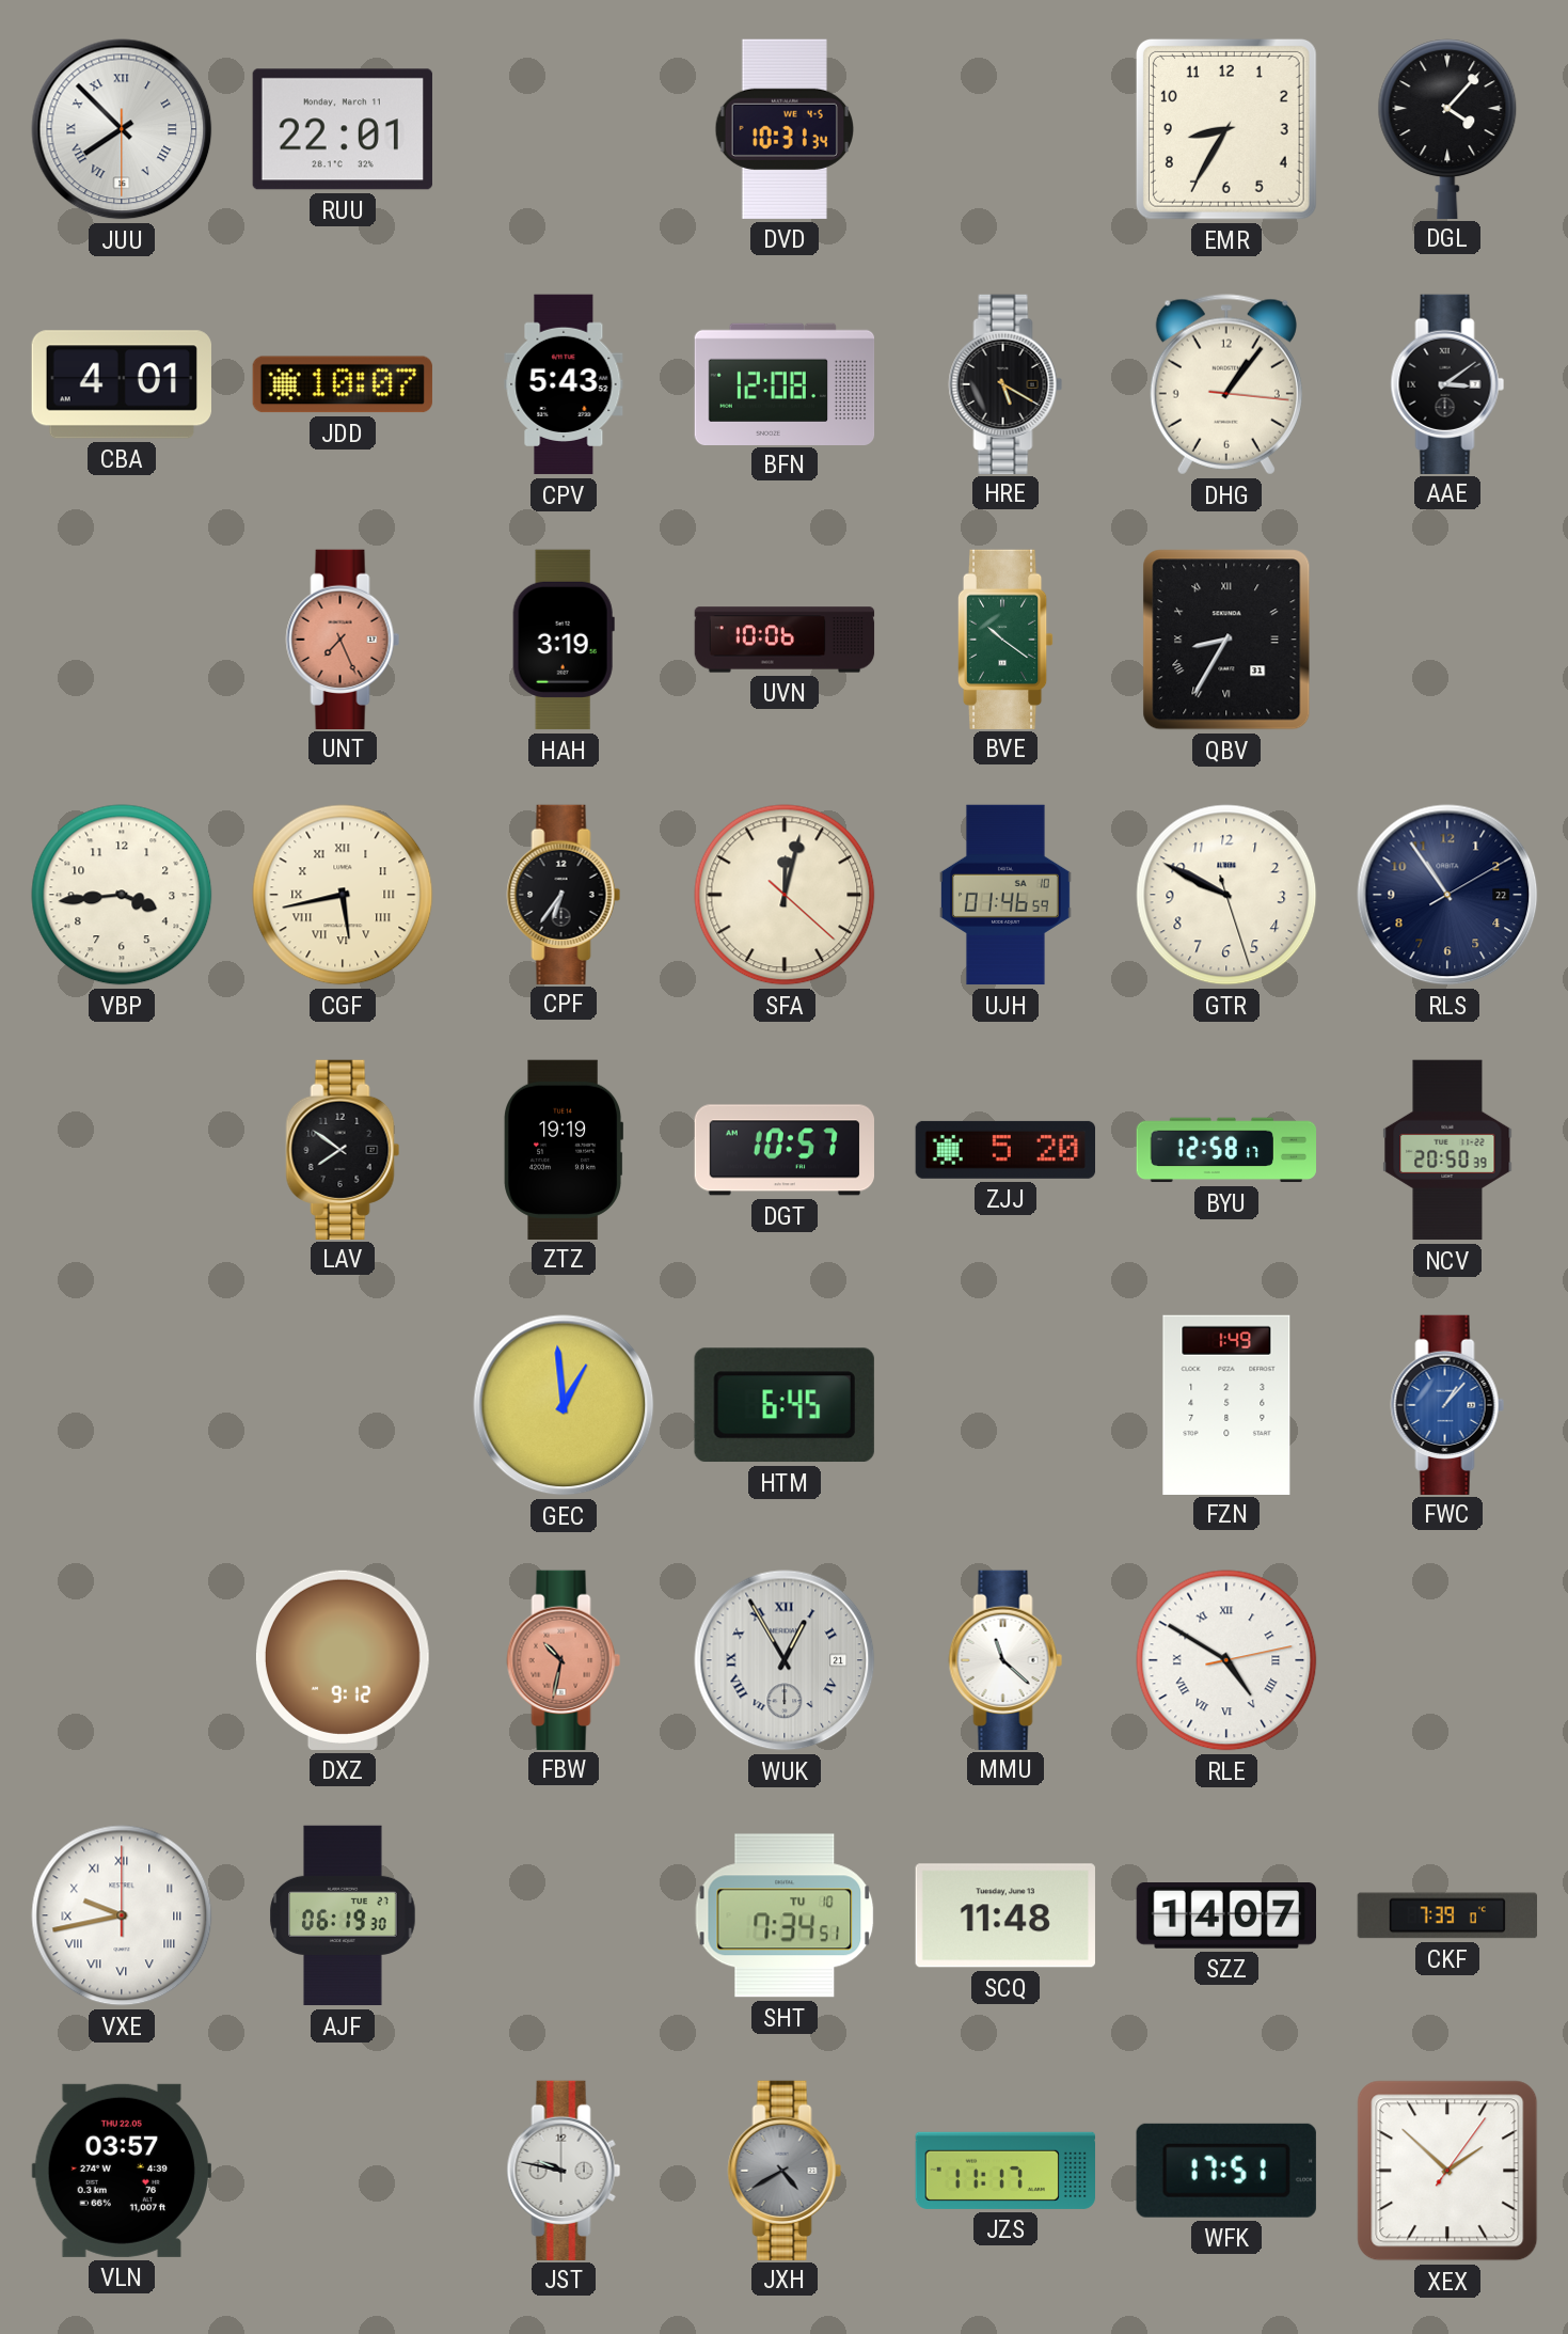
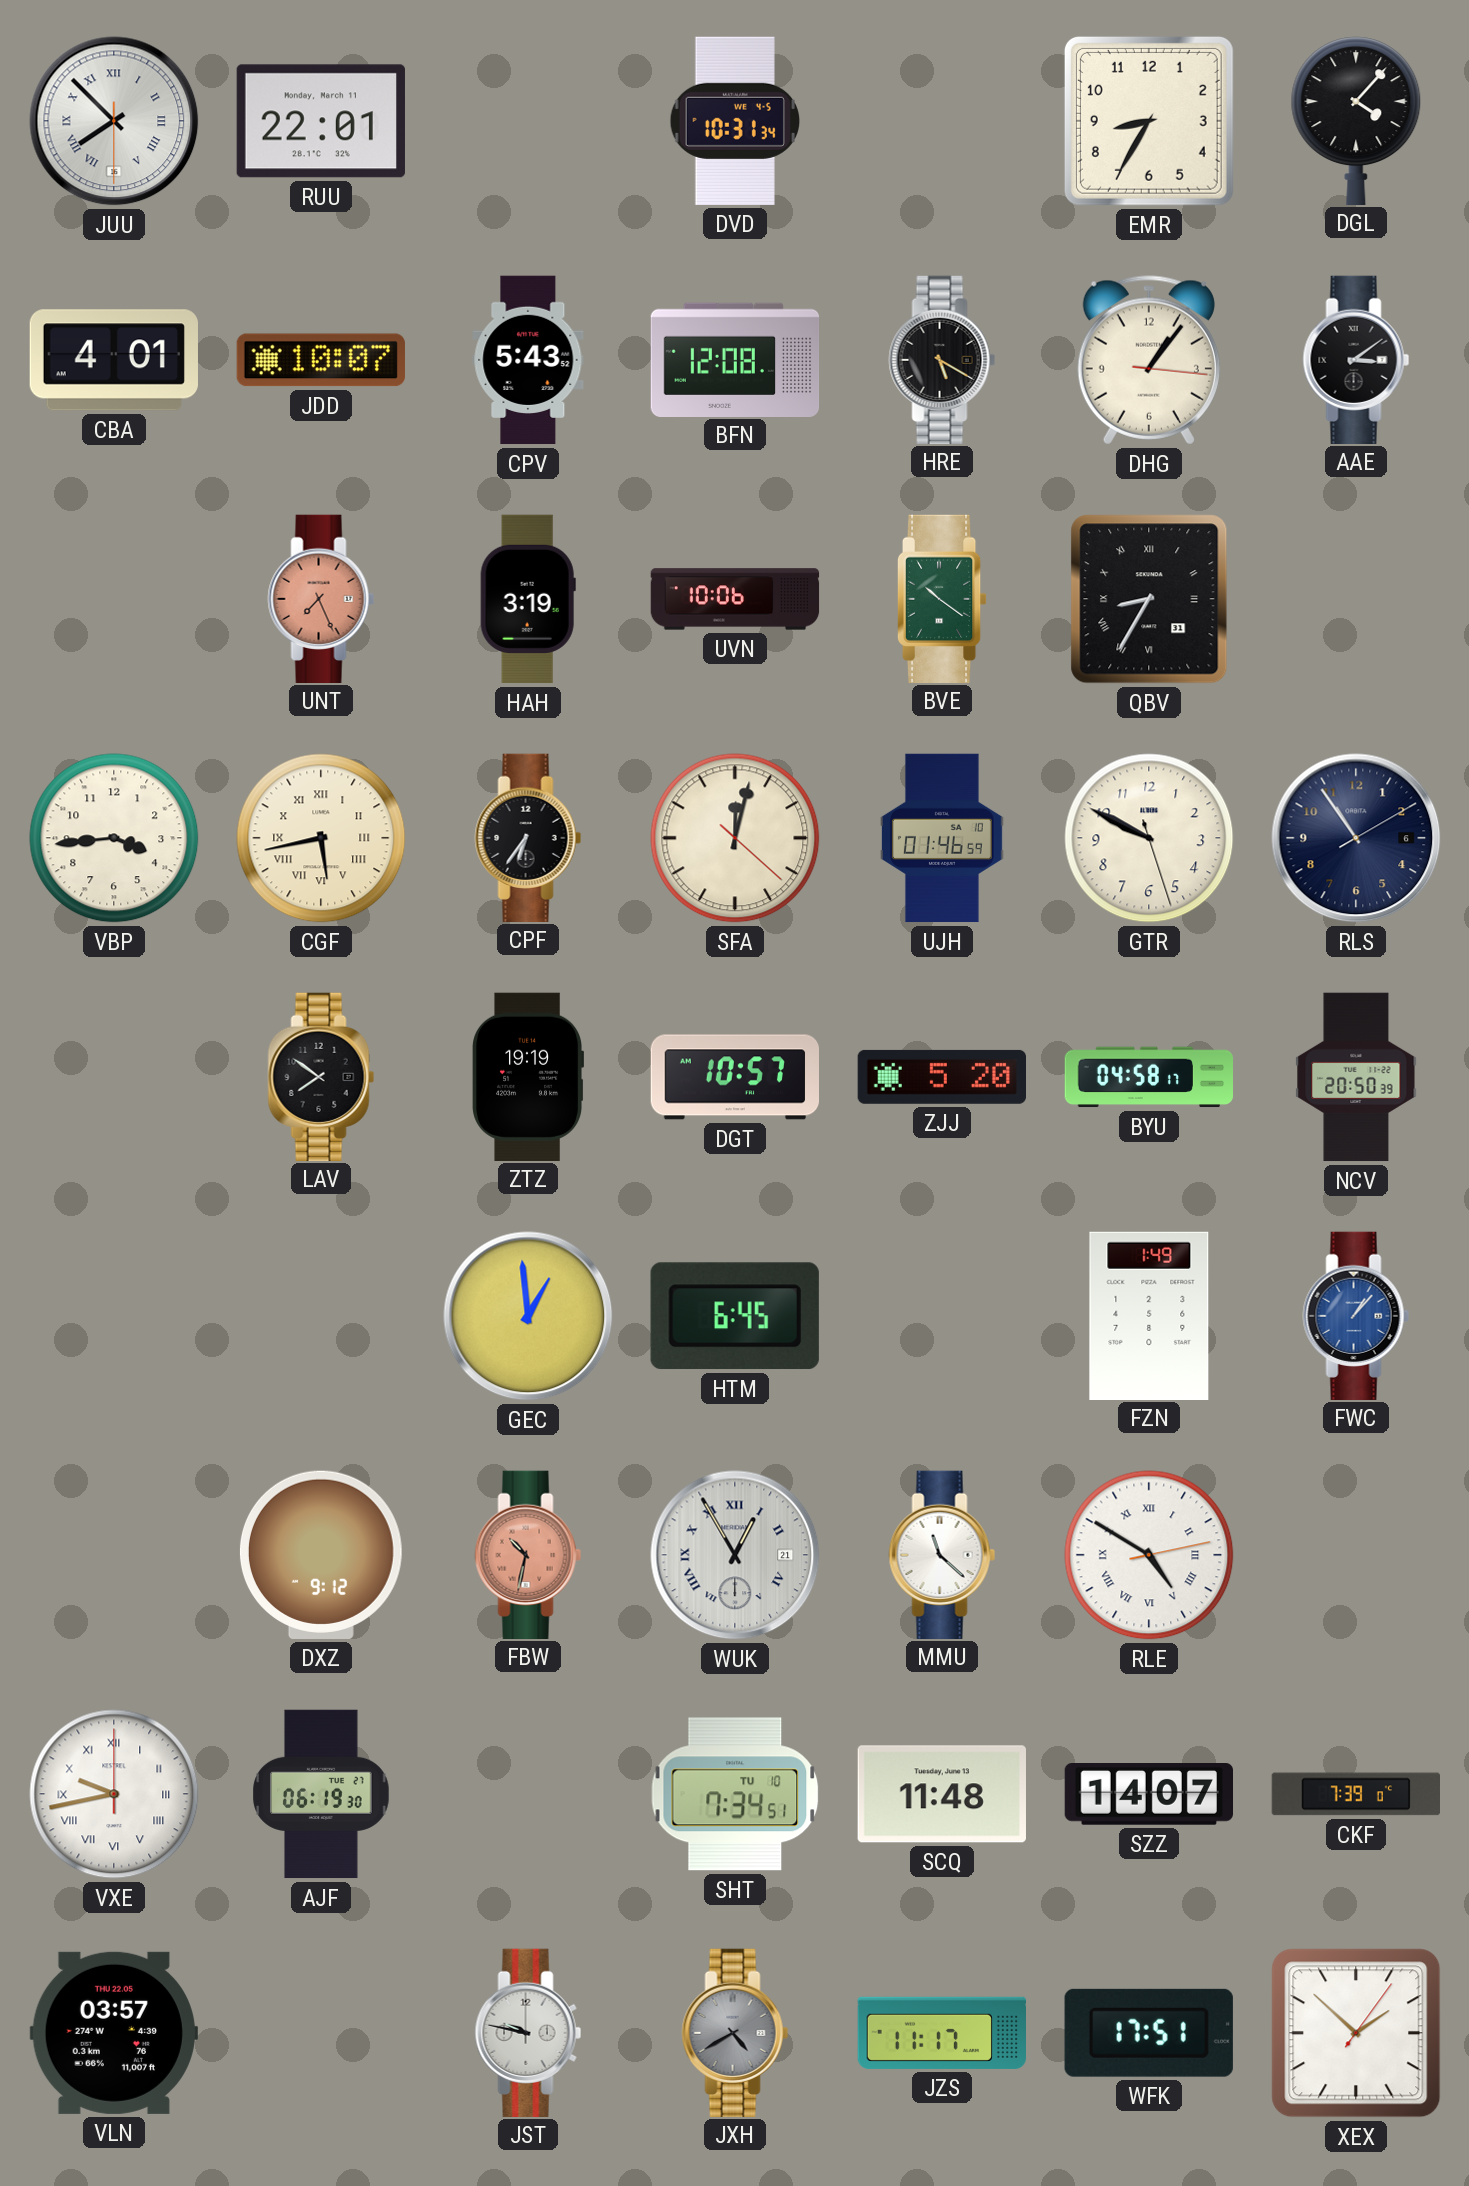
RLS date: 22 -> 6
BYU: 12:58 -> 04:58
